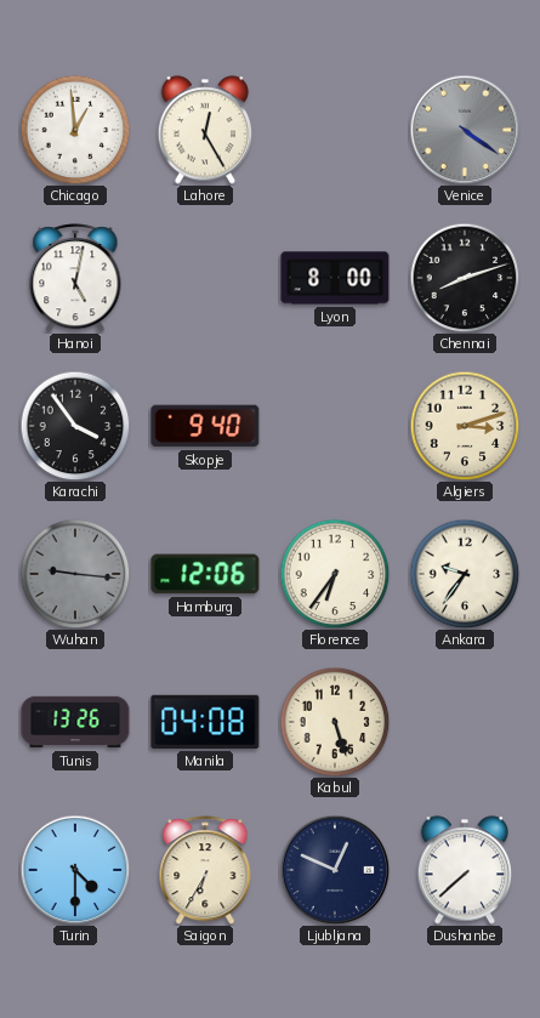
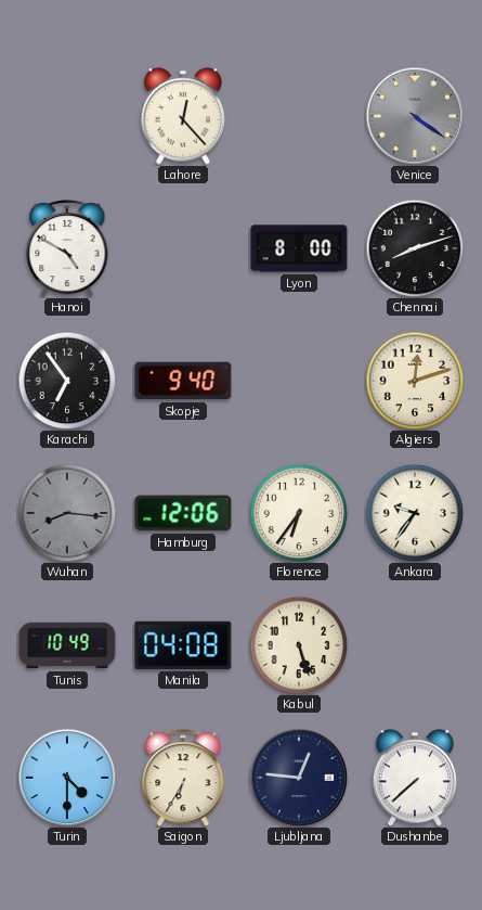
Chicago: 12:59 -> none
Lahore: 12:25 -> 12:23
Hanoi: 5:02 -> 4:50
Karachi: 3:54 -> 6:54
Algiers: 3:12 -> 12:12
Wuhan: 9:16 -> 8:16
Tunis: 13:26 -> 10:49
Ljubljana: 12:49 -> 12:46
